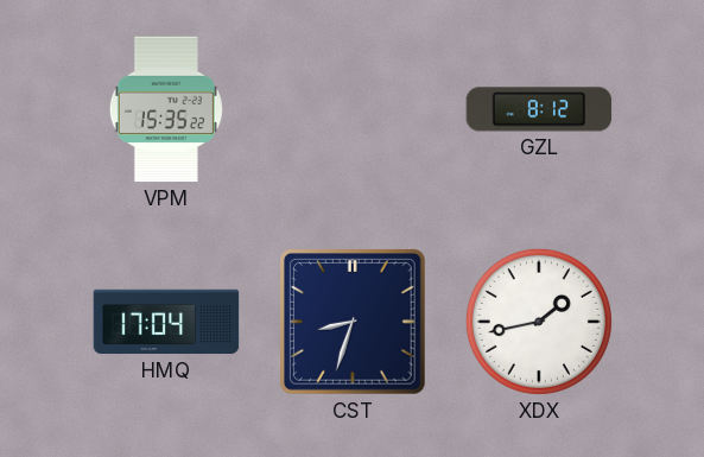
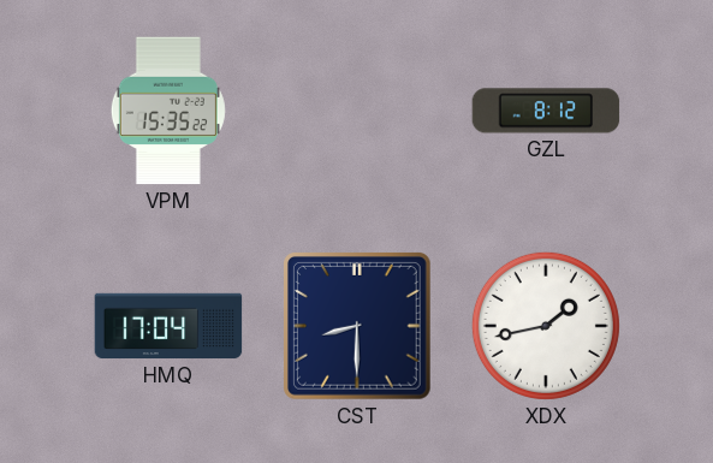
CST: 8:33 -> 8:30
